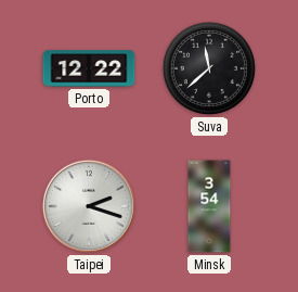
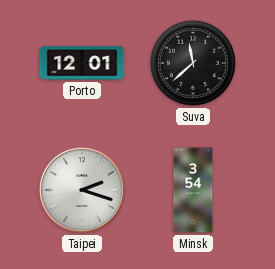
Porto: 12:22 -> 12:01
